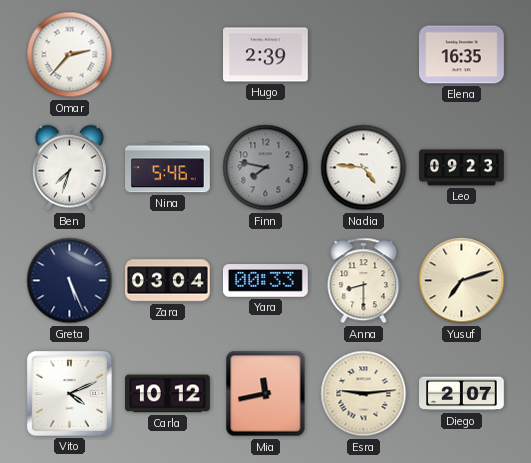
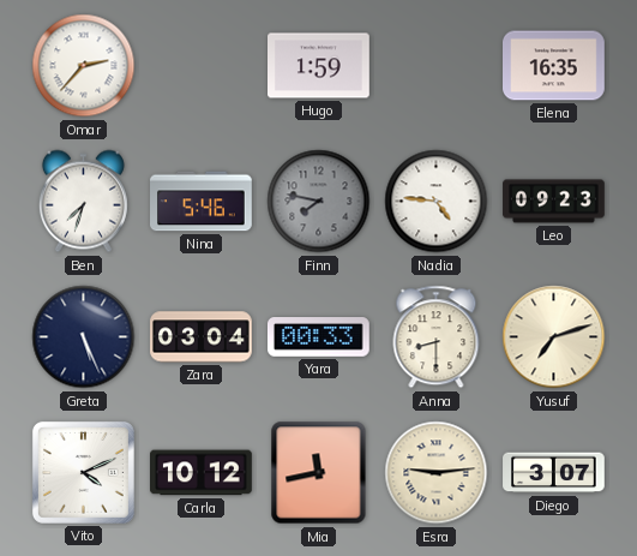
Hugo: 2:39 -> 1:59
Diego: 2:07 -> 3:07
